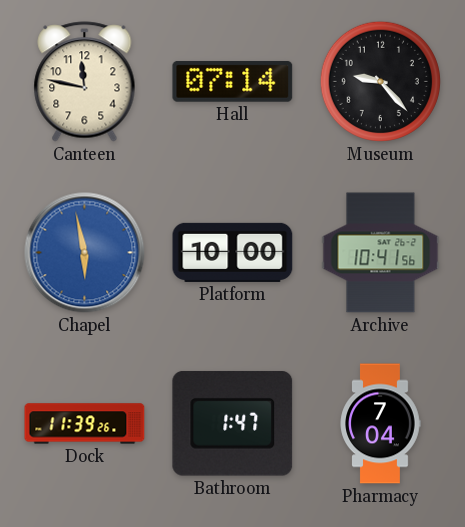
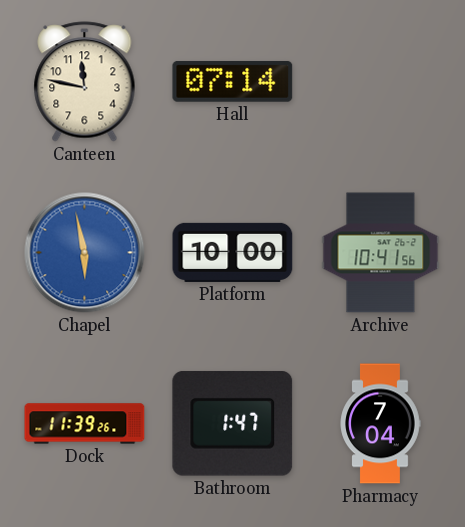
Museum: 9:23 -> none
